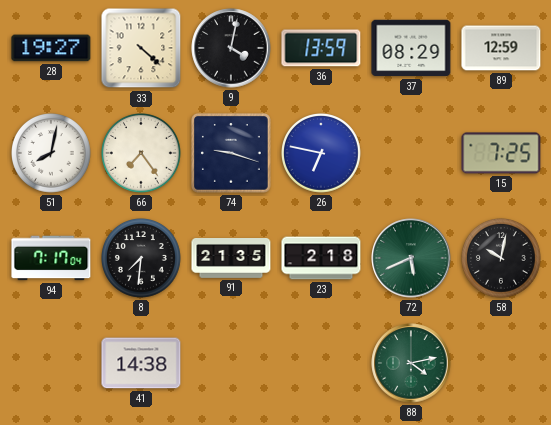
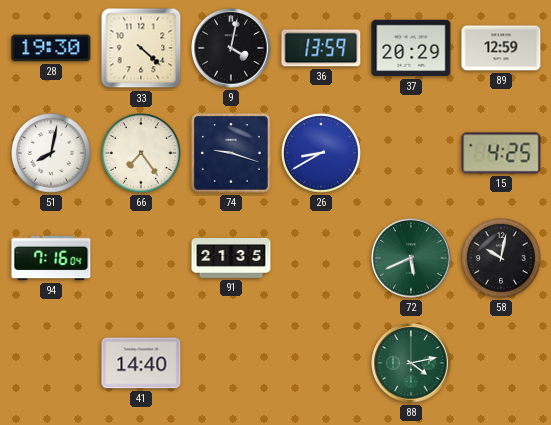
28: 19:27 -> 19:30
37: 08:29 -> 20:29
26: 6:47 -> 8:40
15: 7:25 -> 4:25
94: 7:17 -> 7:16
8: 7:31 -> none
23: 2:18 -> none
41: 14:38 -> 14:40
